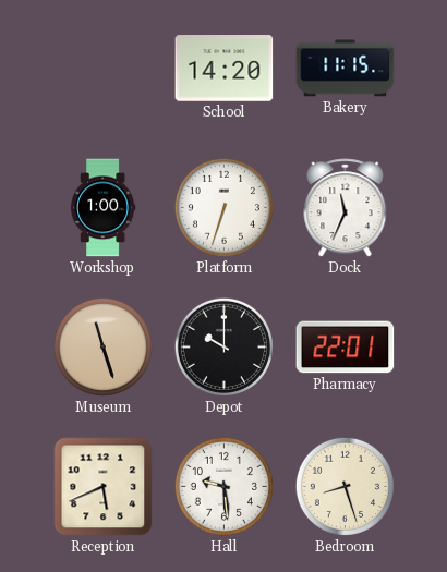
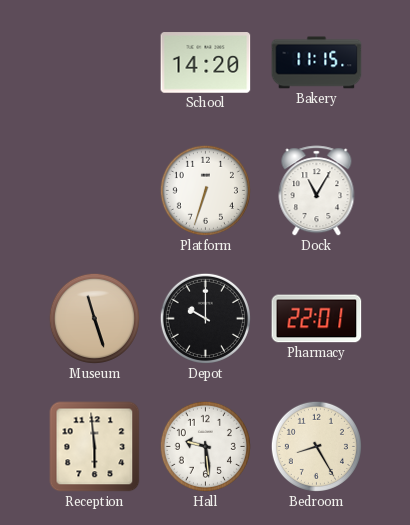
Workshop: 1:00 -> none
Dock: 11:34 -> 11:05
Reception: 5:41 -> 5:59
Bedroom: 8:27 -> 8:25
